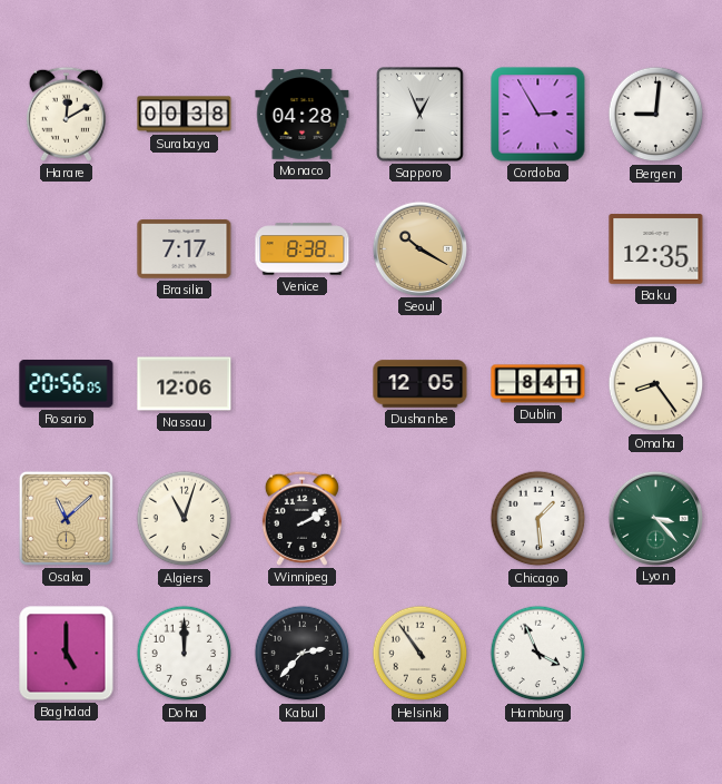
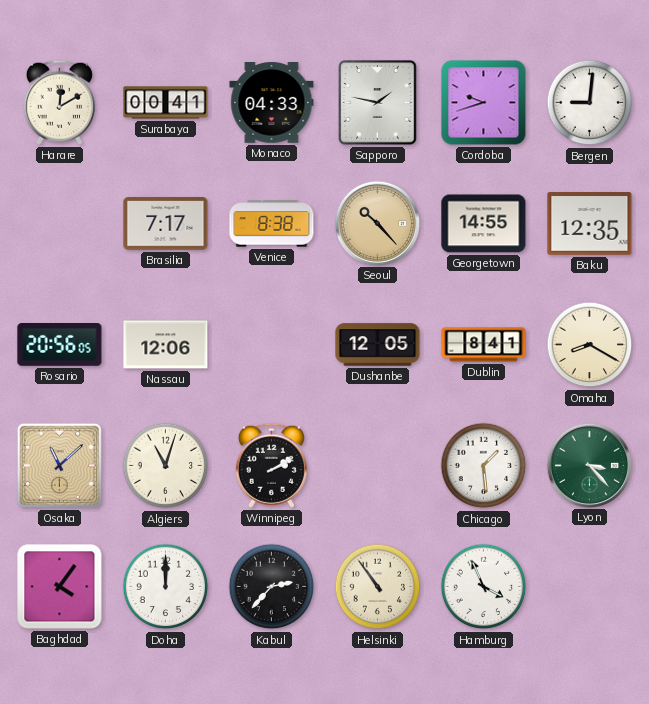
Surabaya: 00:38 -> 00:41
Monaco: 04:28 -> 04:33
Sapporo: 12:56 -> 1:47
Cordoba: 2:55 -> 9:42
Seoul: 10:20 -> 10:23
Georgetown: none -> 14:55
Omaha: 8:24 -> 8:20
Baghdad: 5:00 -> 4:06
